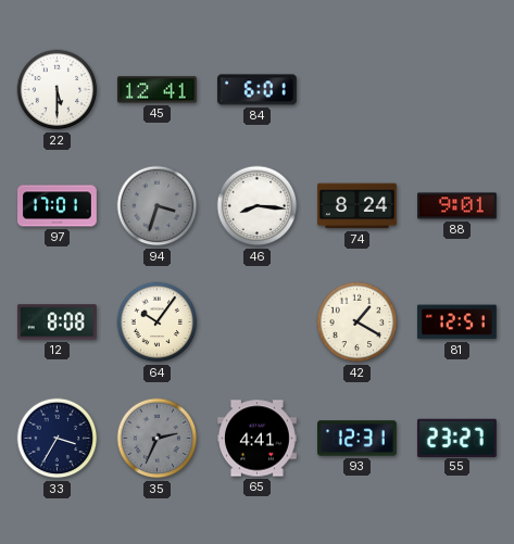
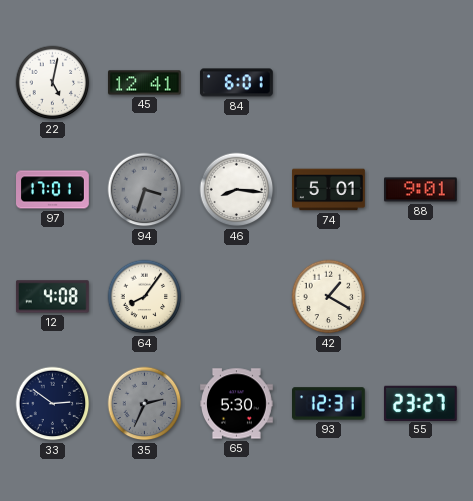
22: 5:30 -> 5:02
74: 8:24 -> 5:01
12: 8:08 -> 4:08
64: 10:06 -> 8:06
81: 12:51 -> none
33: 3:35 -> 2:51
65: 4:41 -> 5:30
